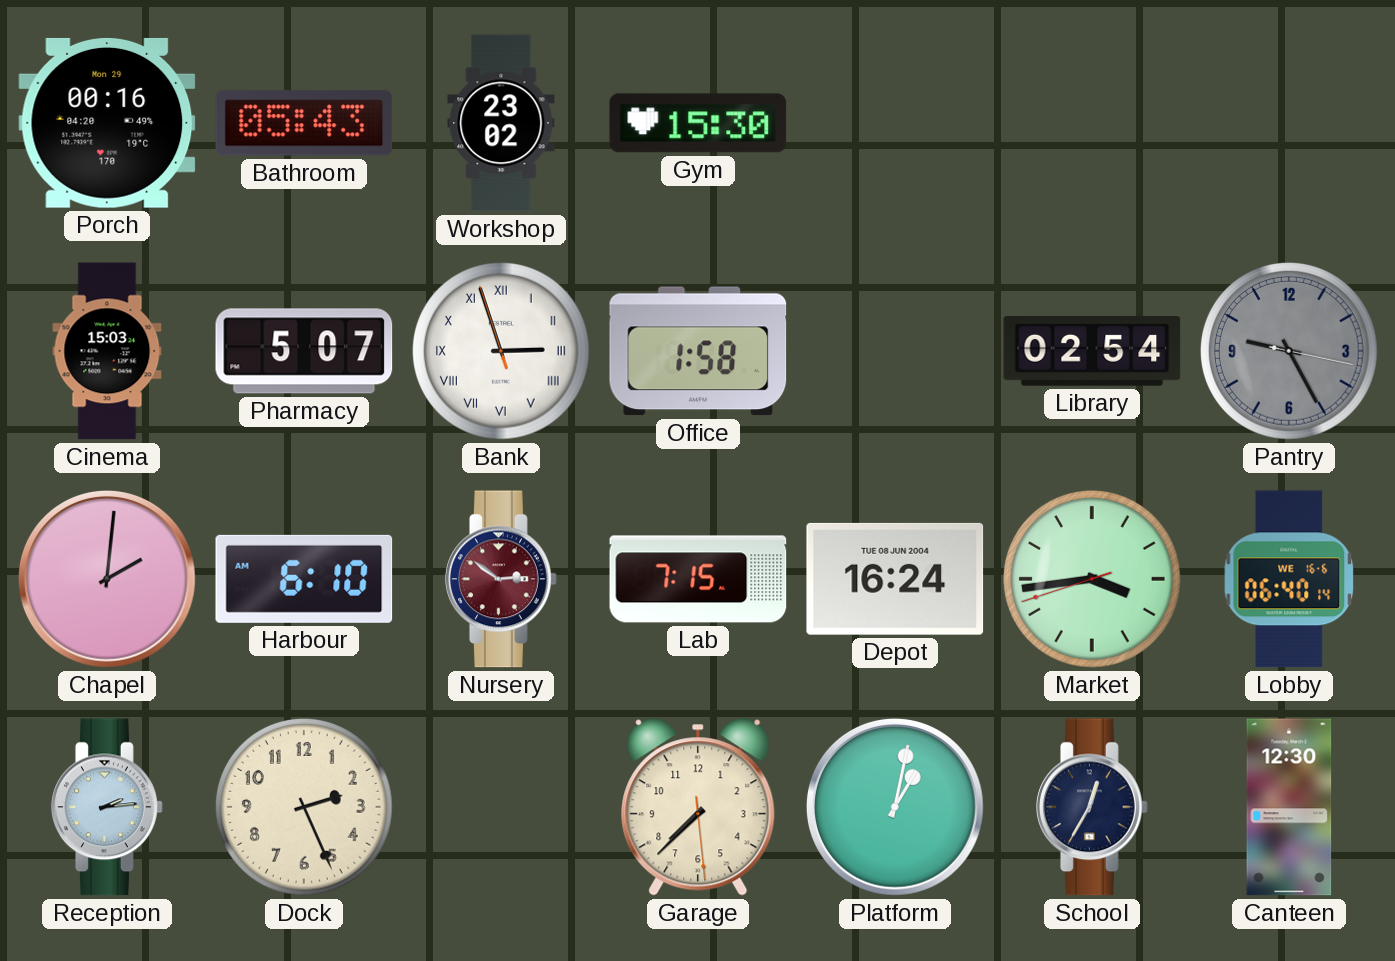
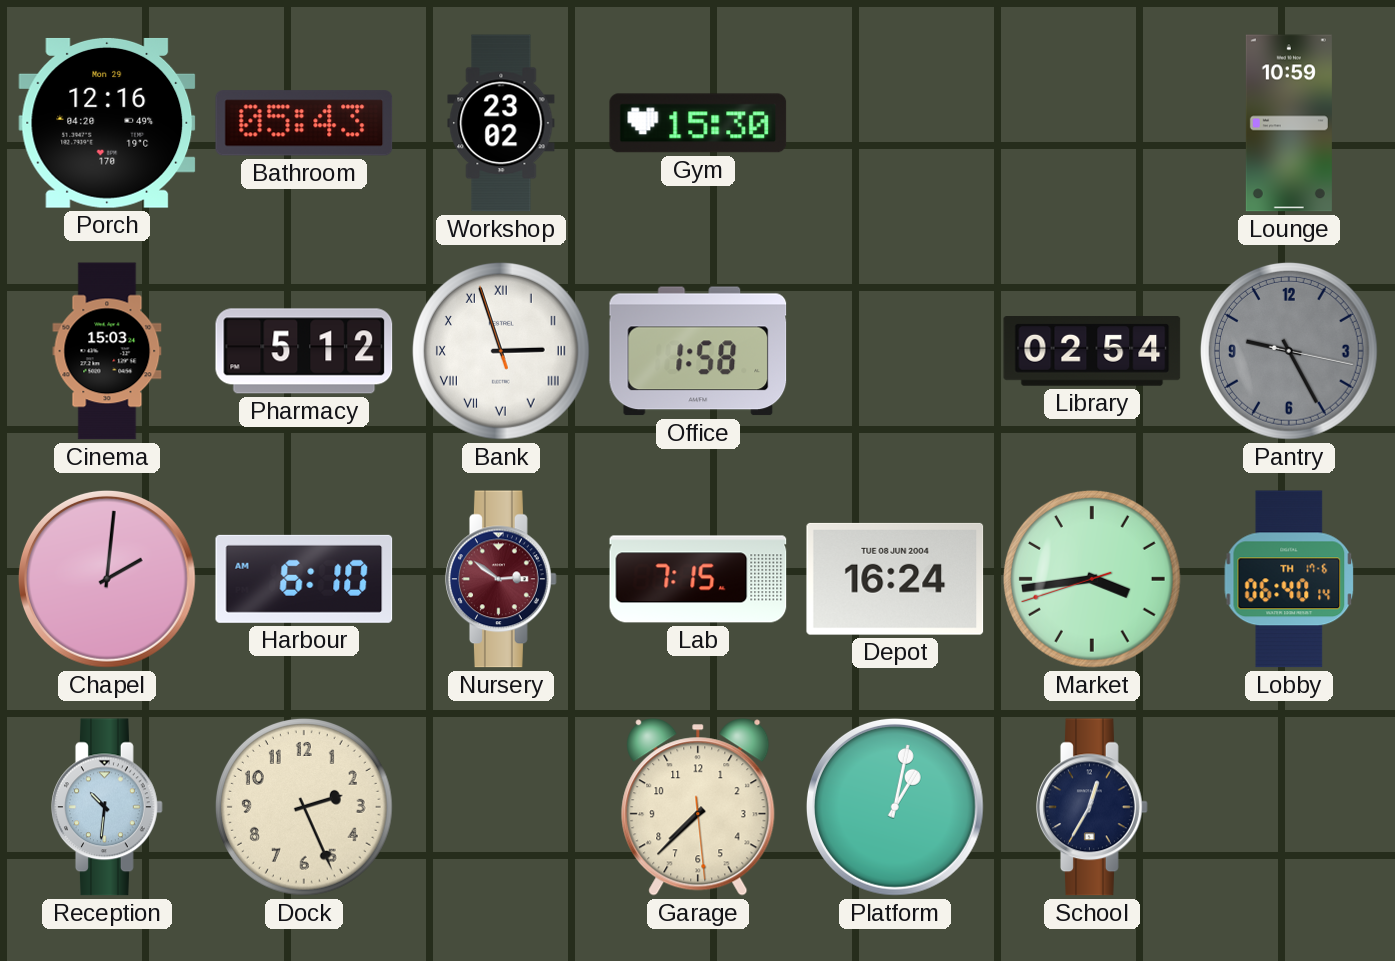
Porch: 00:16 -> 12:16
Lounge: none -> 10:59
Pharmacy: 5:07 -> 5:12
Lobby date: WE 16-6 -> TH 17-6
Reception: 2:14 -> 10:31
Canteen: 12:30 -> none
